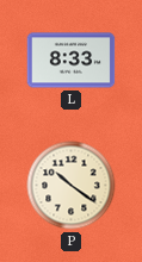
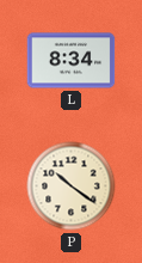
L: 8:33 -> 8:34
